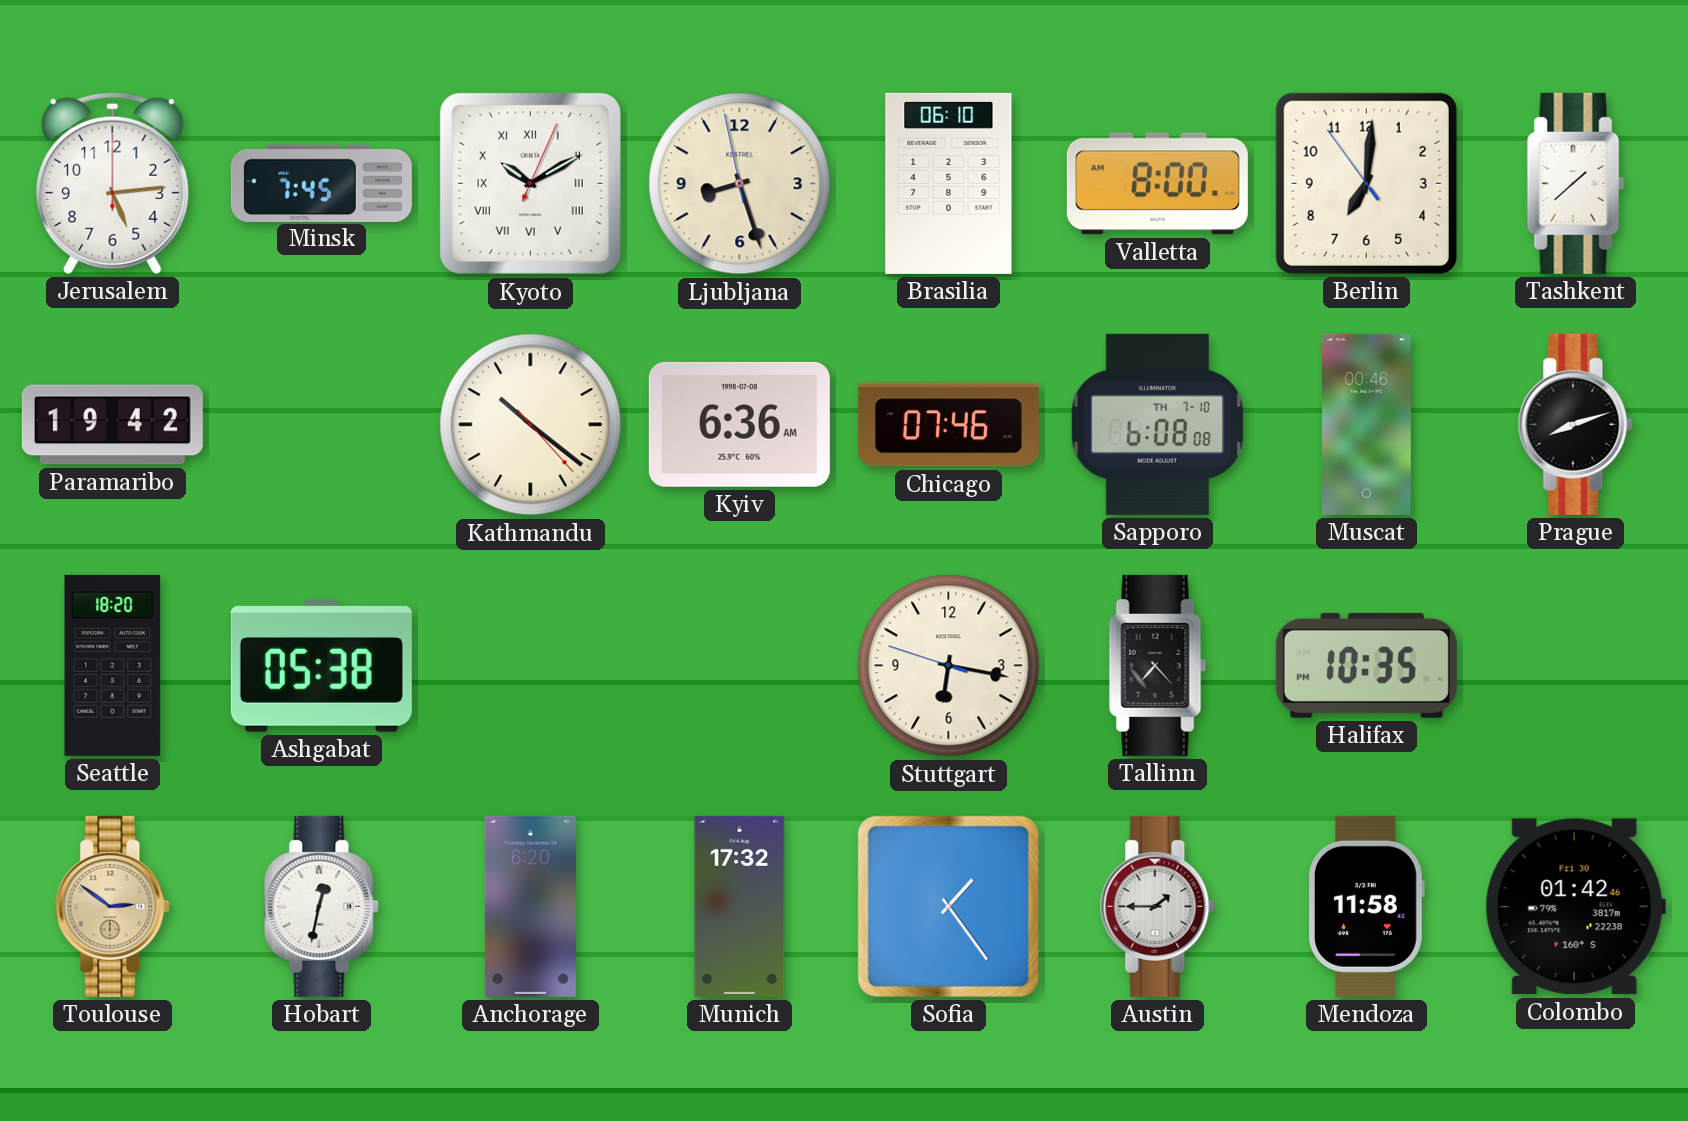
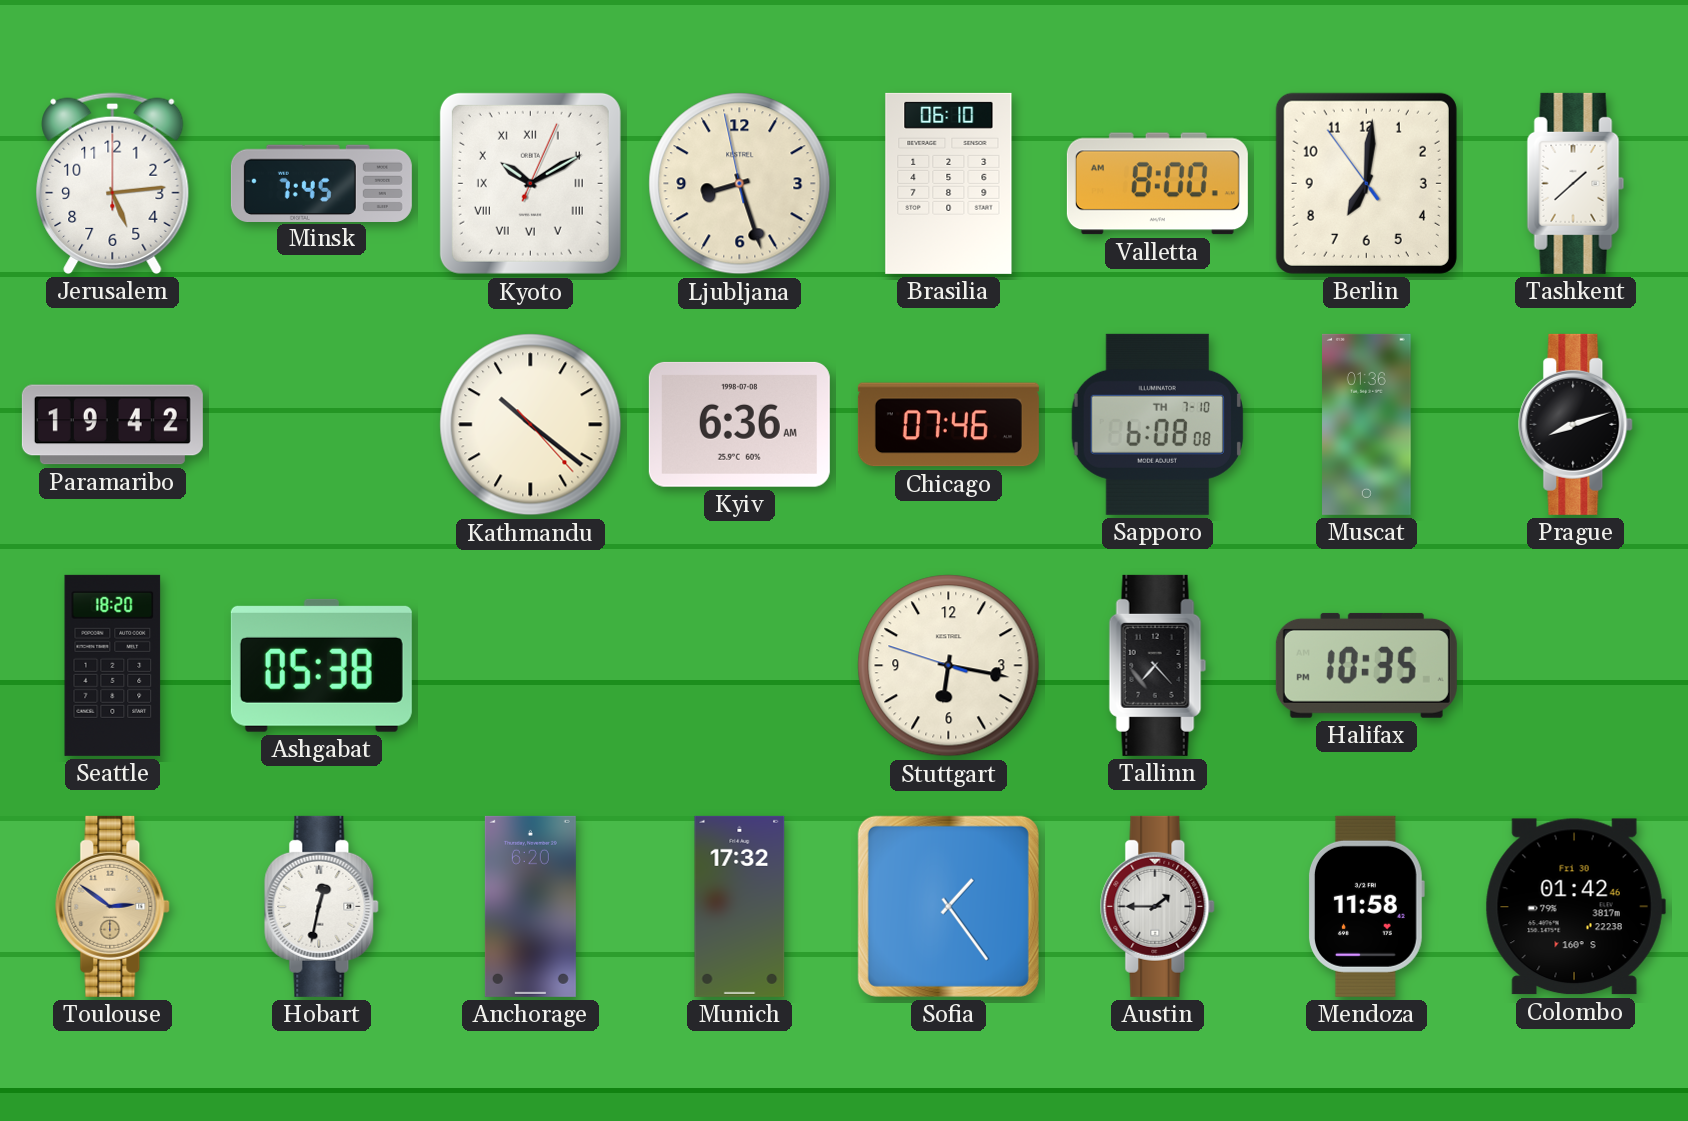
Muscat: 00:46 -> 01:36
